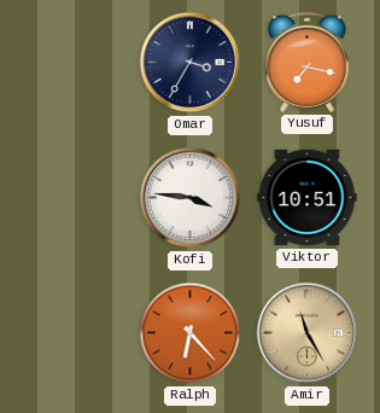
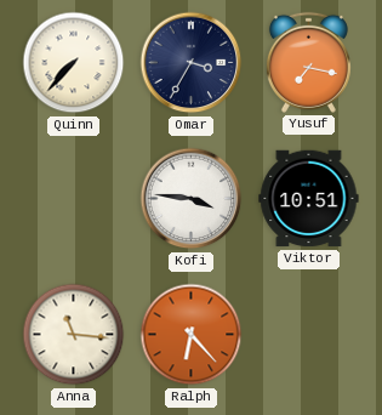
Quinn: none -> 7:37
Anna: none -> 11:16
Amir: 11:25 -> none
